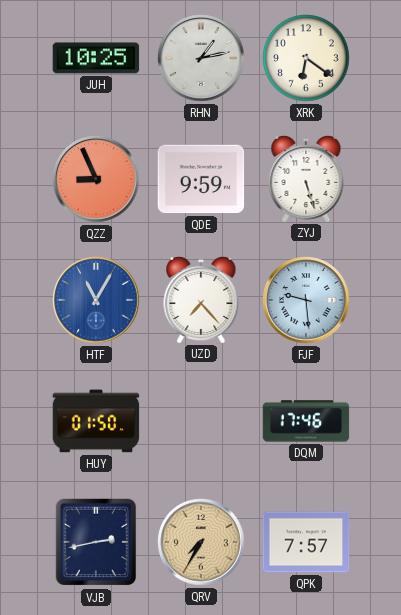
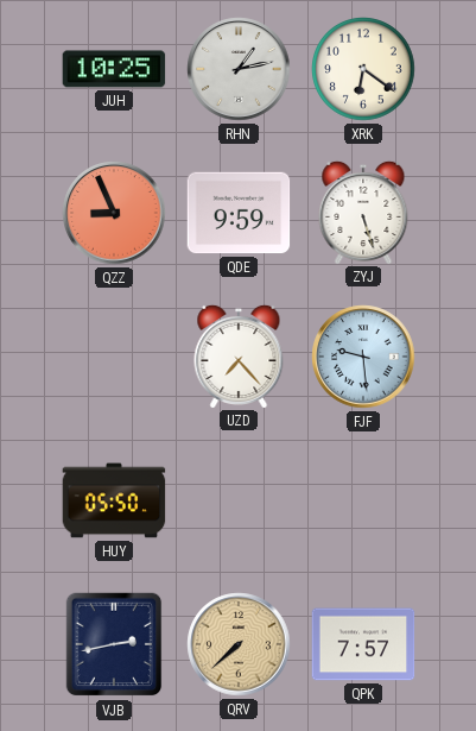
HTF: 11:05 -> none
HUY: 01:50 -> 05:50
DQM: 17:46 -> none
QRV: 7:35 -> 7:38
